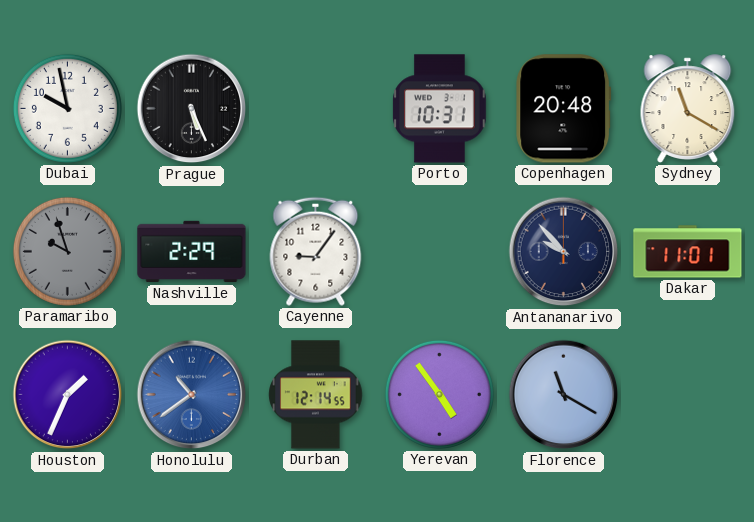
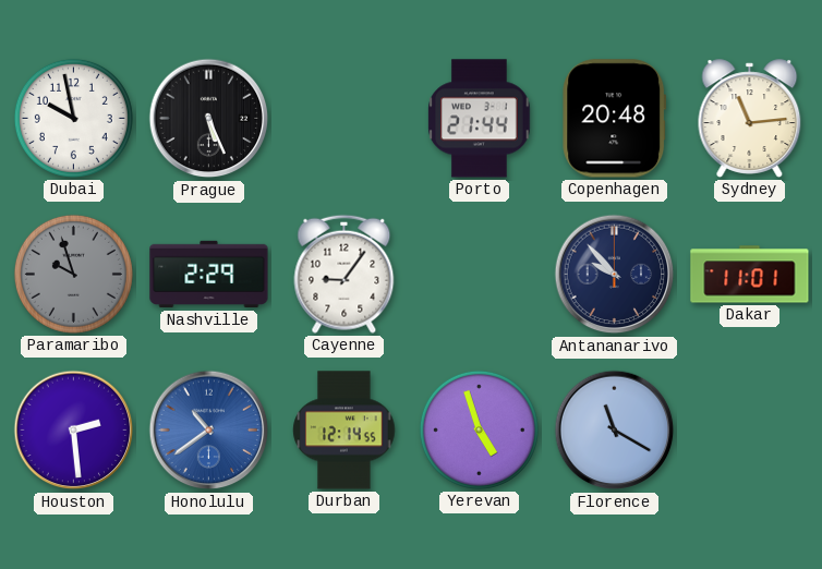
Porto: 10:31 -> 21:44
Sydney: 11:20 -> 11:14
Houston: 1:34 -> 2:29
Yerevan: 4:54 -> 4:57
